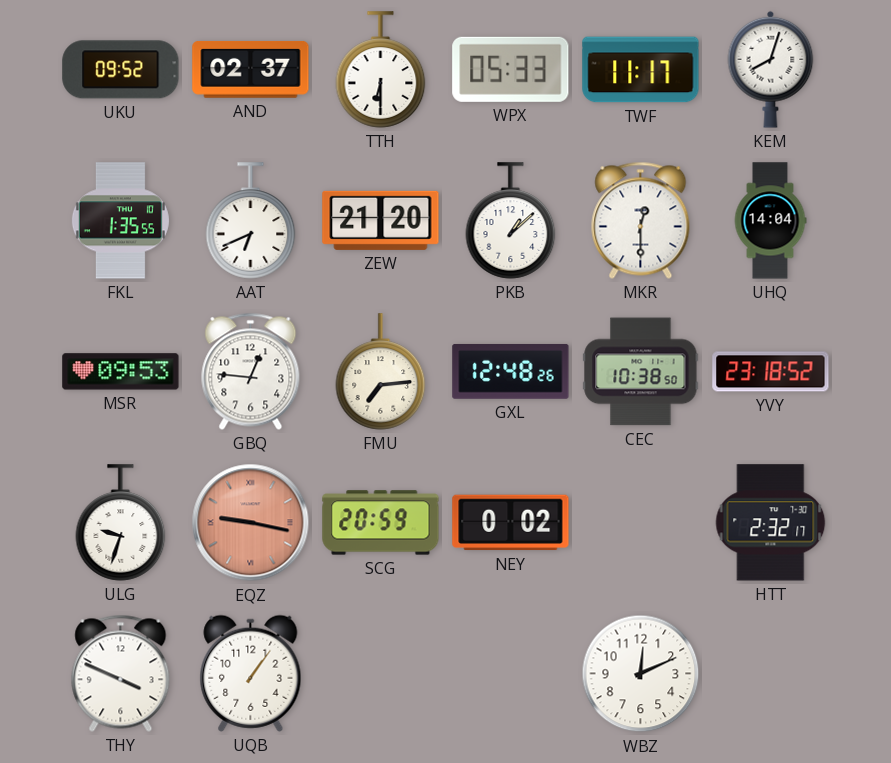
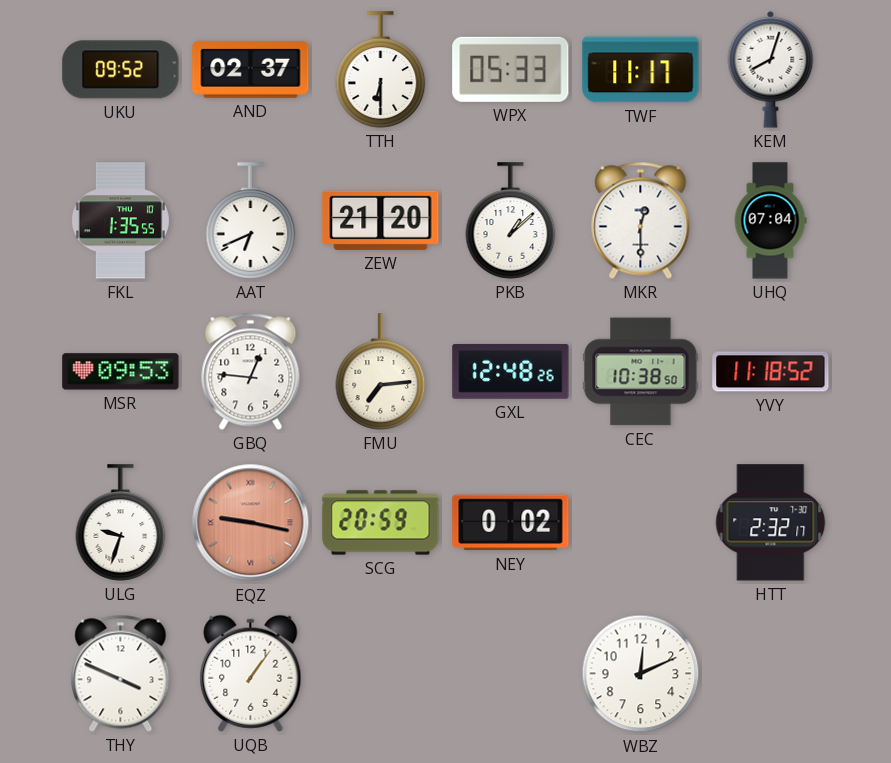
UHQ: 14:04 -> 07:04
YVY: 23:18 -> 11:18
